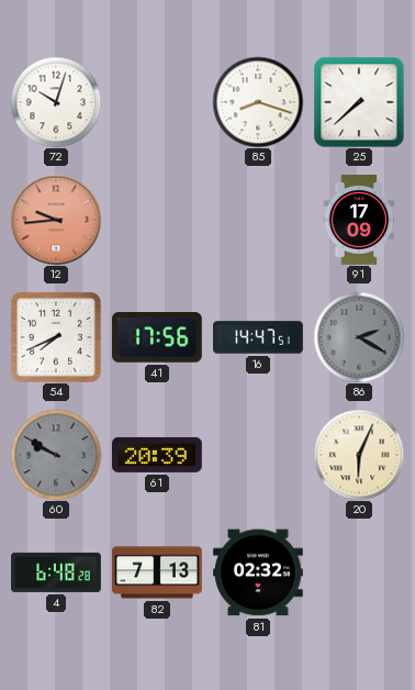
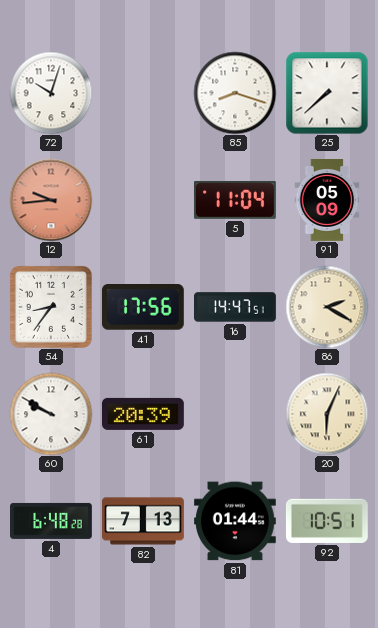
5: none -> 11:04
91: 17:09 -> 05:09
54: 7:41 -> 8:36
86 dial: grey -> cream
60 dial: grey -> white
81: 02:32 -> 01:44
92: none -> 10:51
